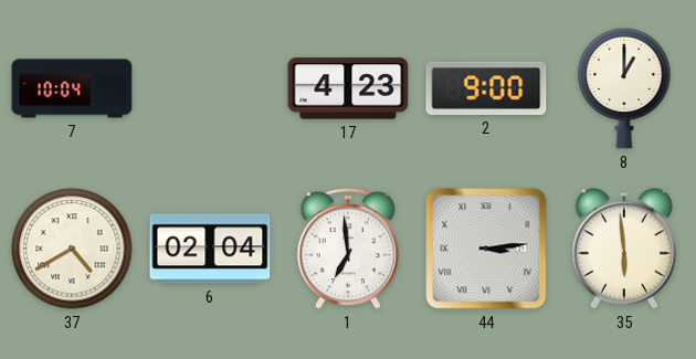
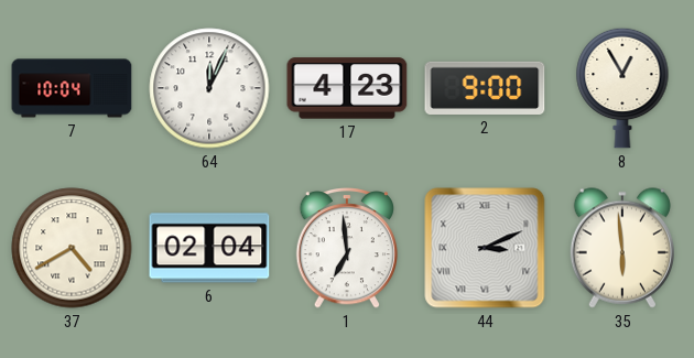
64: none -> 12:04
8: 1:00 -> 12:55
44: 3:14 -> 3:11
